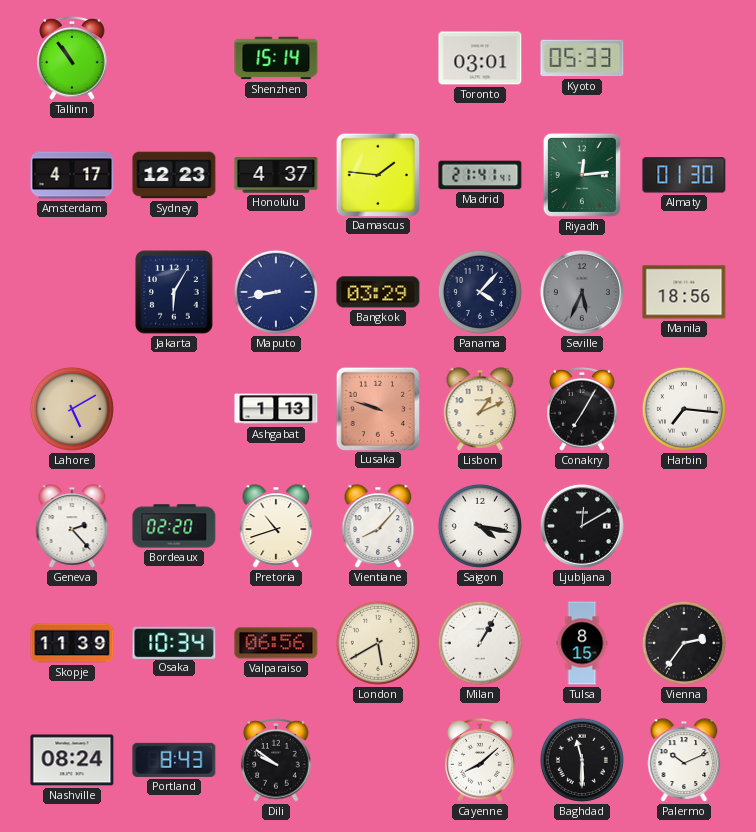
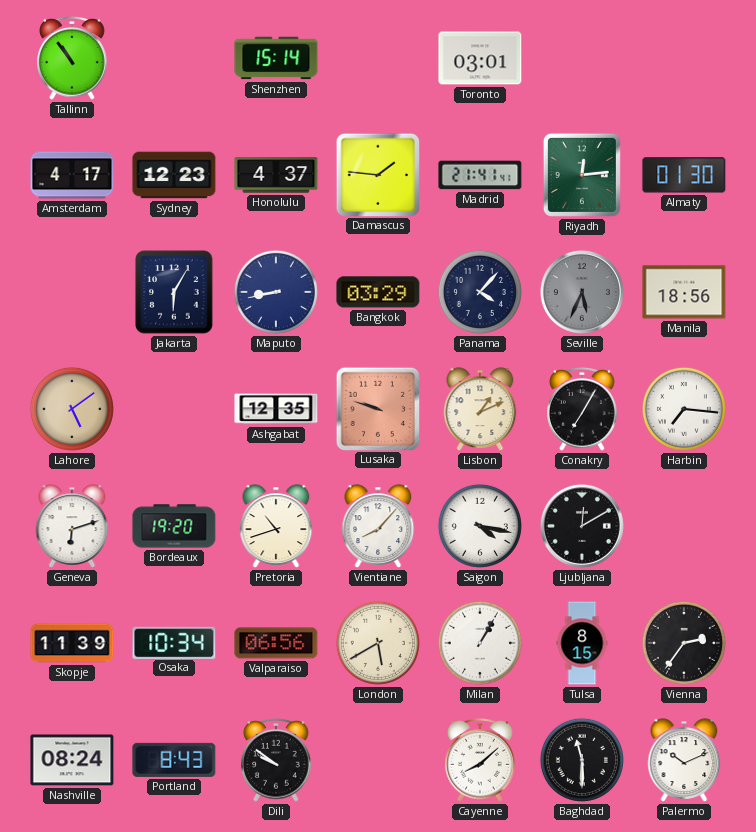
Kyoto: 05:33 -> none
Lahore: 5:10 -> 5:09
Ashgabat: 1:13 -> 12:35
Geneva: 2:23 -> 6:12
Bordeaux: 02:20 -> 19:20
